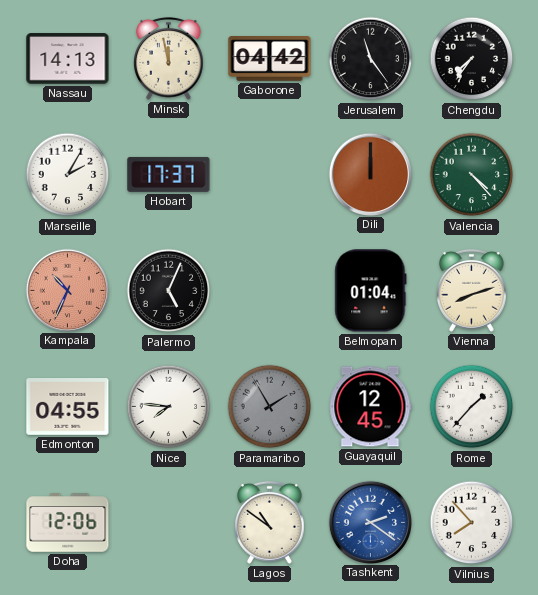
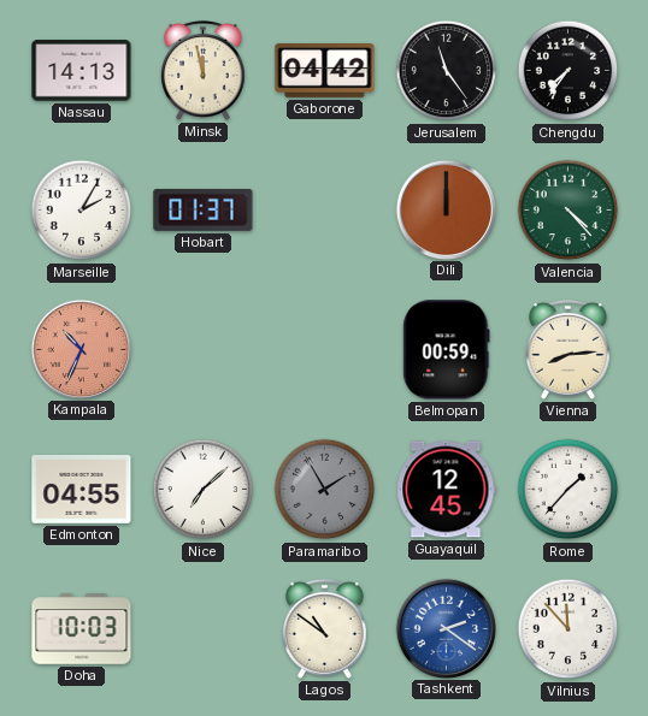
Hobart: 17:37 -> 01:37
Palermo: 5:04 -> none
Belmopan: 01:04 -> 00:59
Vienna: 8:12 -> 8:14
Nice: 7:46 -> 7:08
Doha: 12:06 -> 10:03
Vilnius: 7:53 -> 11:53
